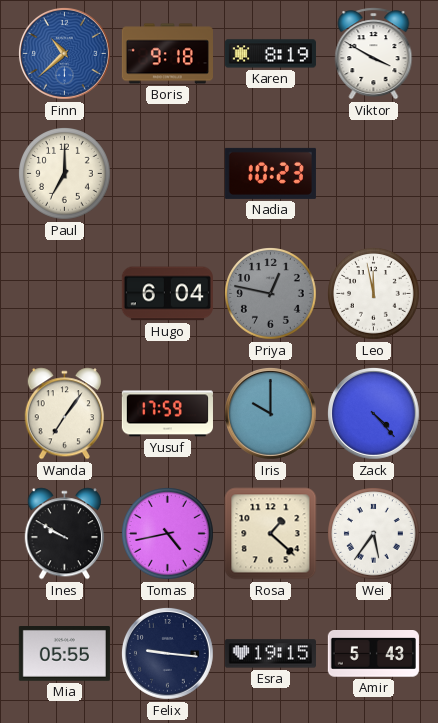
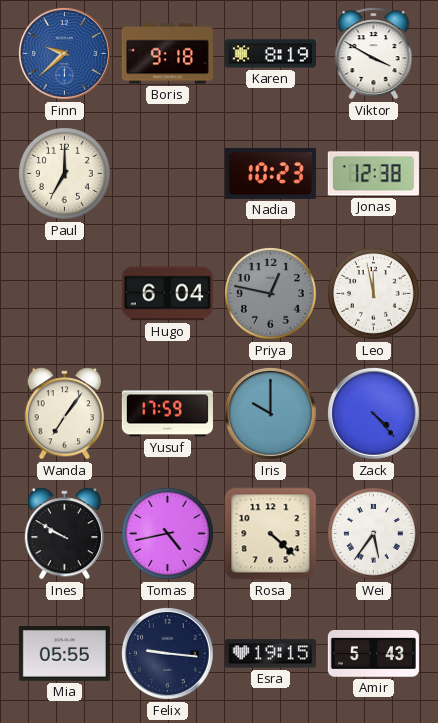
Finn: 10:38 -> 9:38
Jonas: none -> 12:38
Rosa: 1:22 -> 4:22
